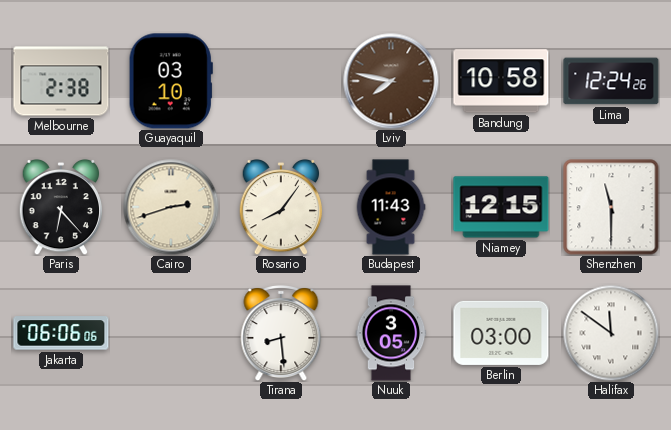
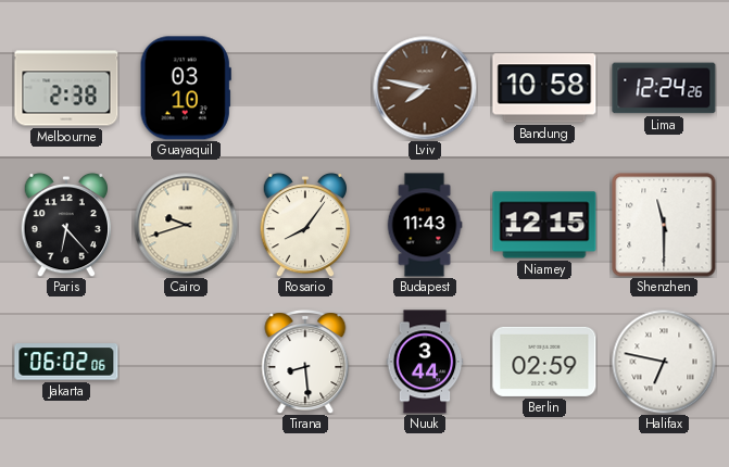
Cairo: 2:42 -> 9:42
Jakarta: 06:06 -> 06:02
Nuuk: 3:05 -> 3:44
Berlin: 03:00 -> 02:59
Halifax: 11:51 -> 6:47
